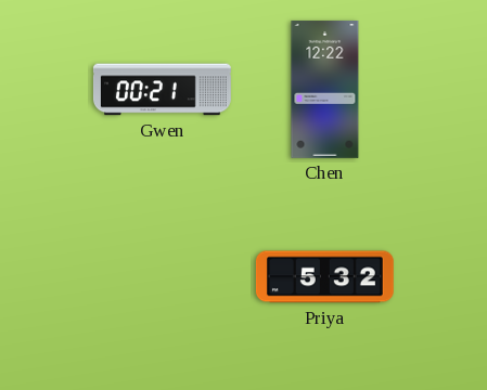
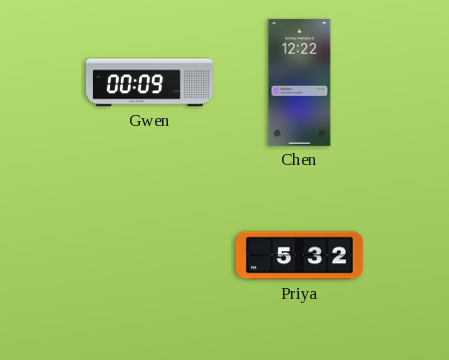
Gwen: 00:21 -> 00:09
